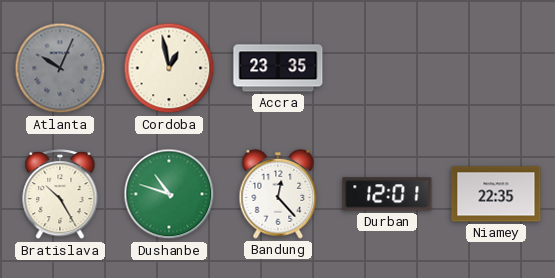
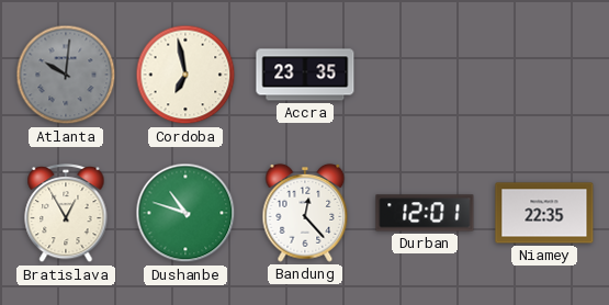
Atlanta: 10:04 -> 10:01
Cordoba: 12:58 -> 6:58
Bratislava: 10:25 -> 12:55
